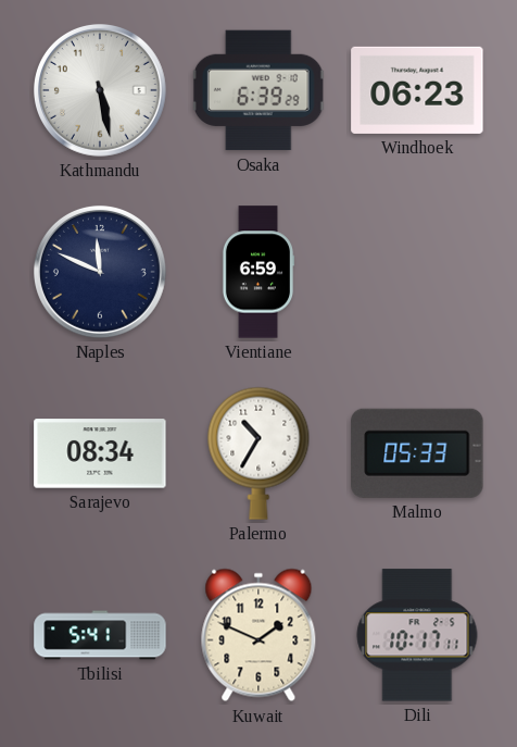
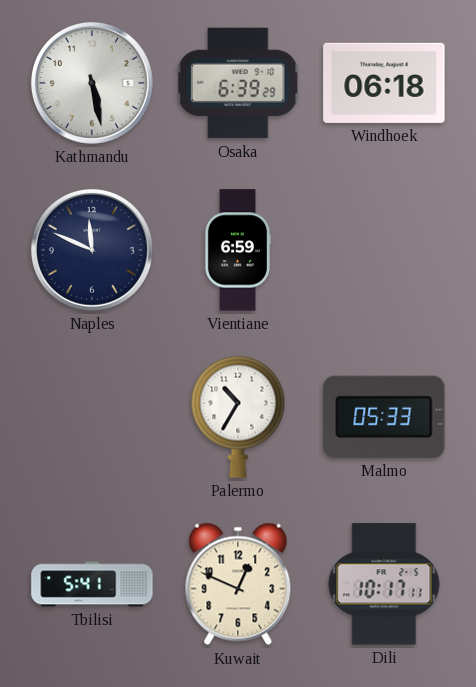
Windhoek: 06:23 -> 06:18
Sarajevo: 08:34 -> none
Kuwait: 1:49 -> 12:49
